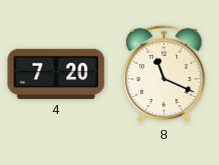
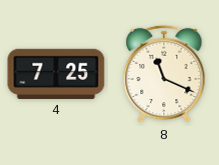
4: 7:20 -> 7:25
